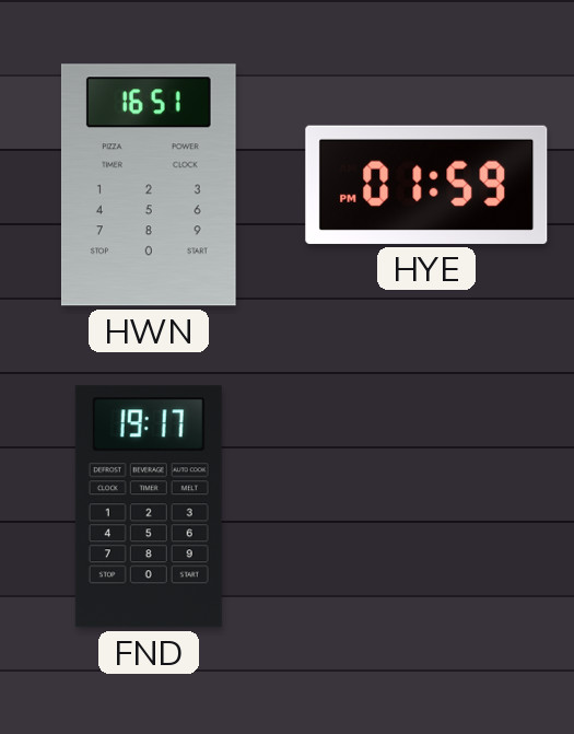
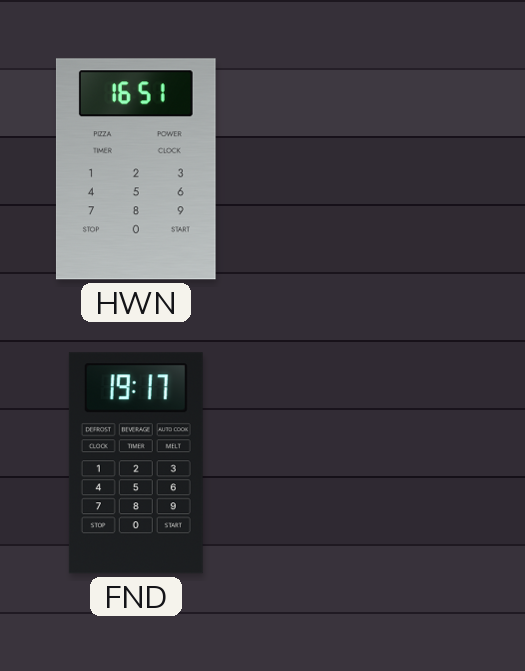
HYE: 01:59 -> none
